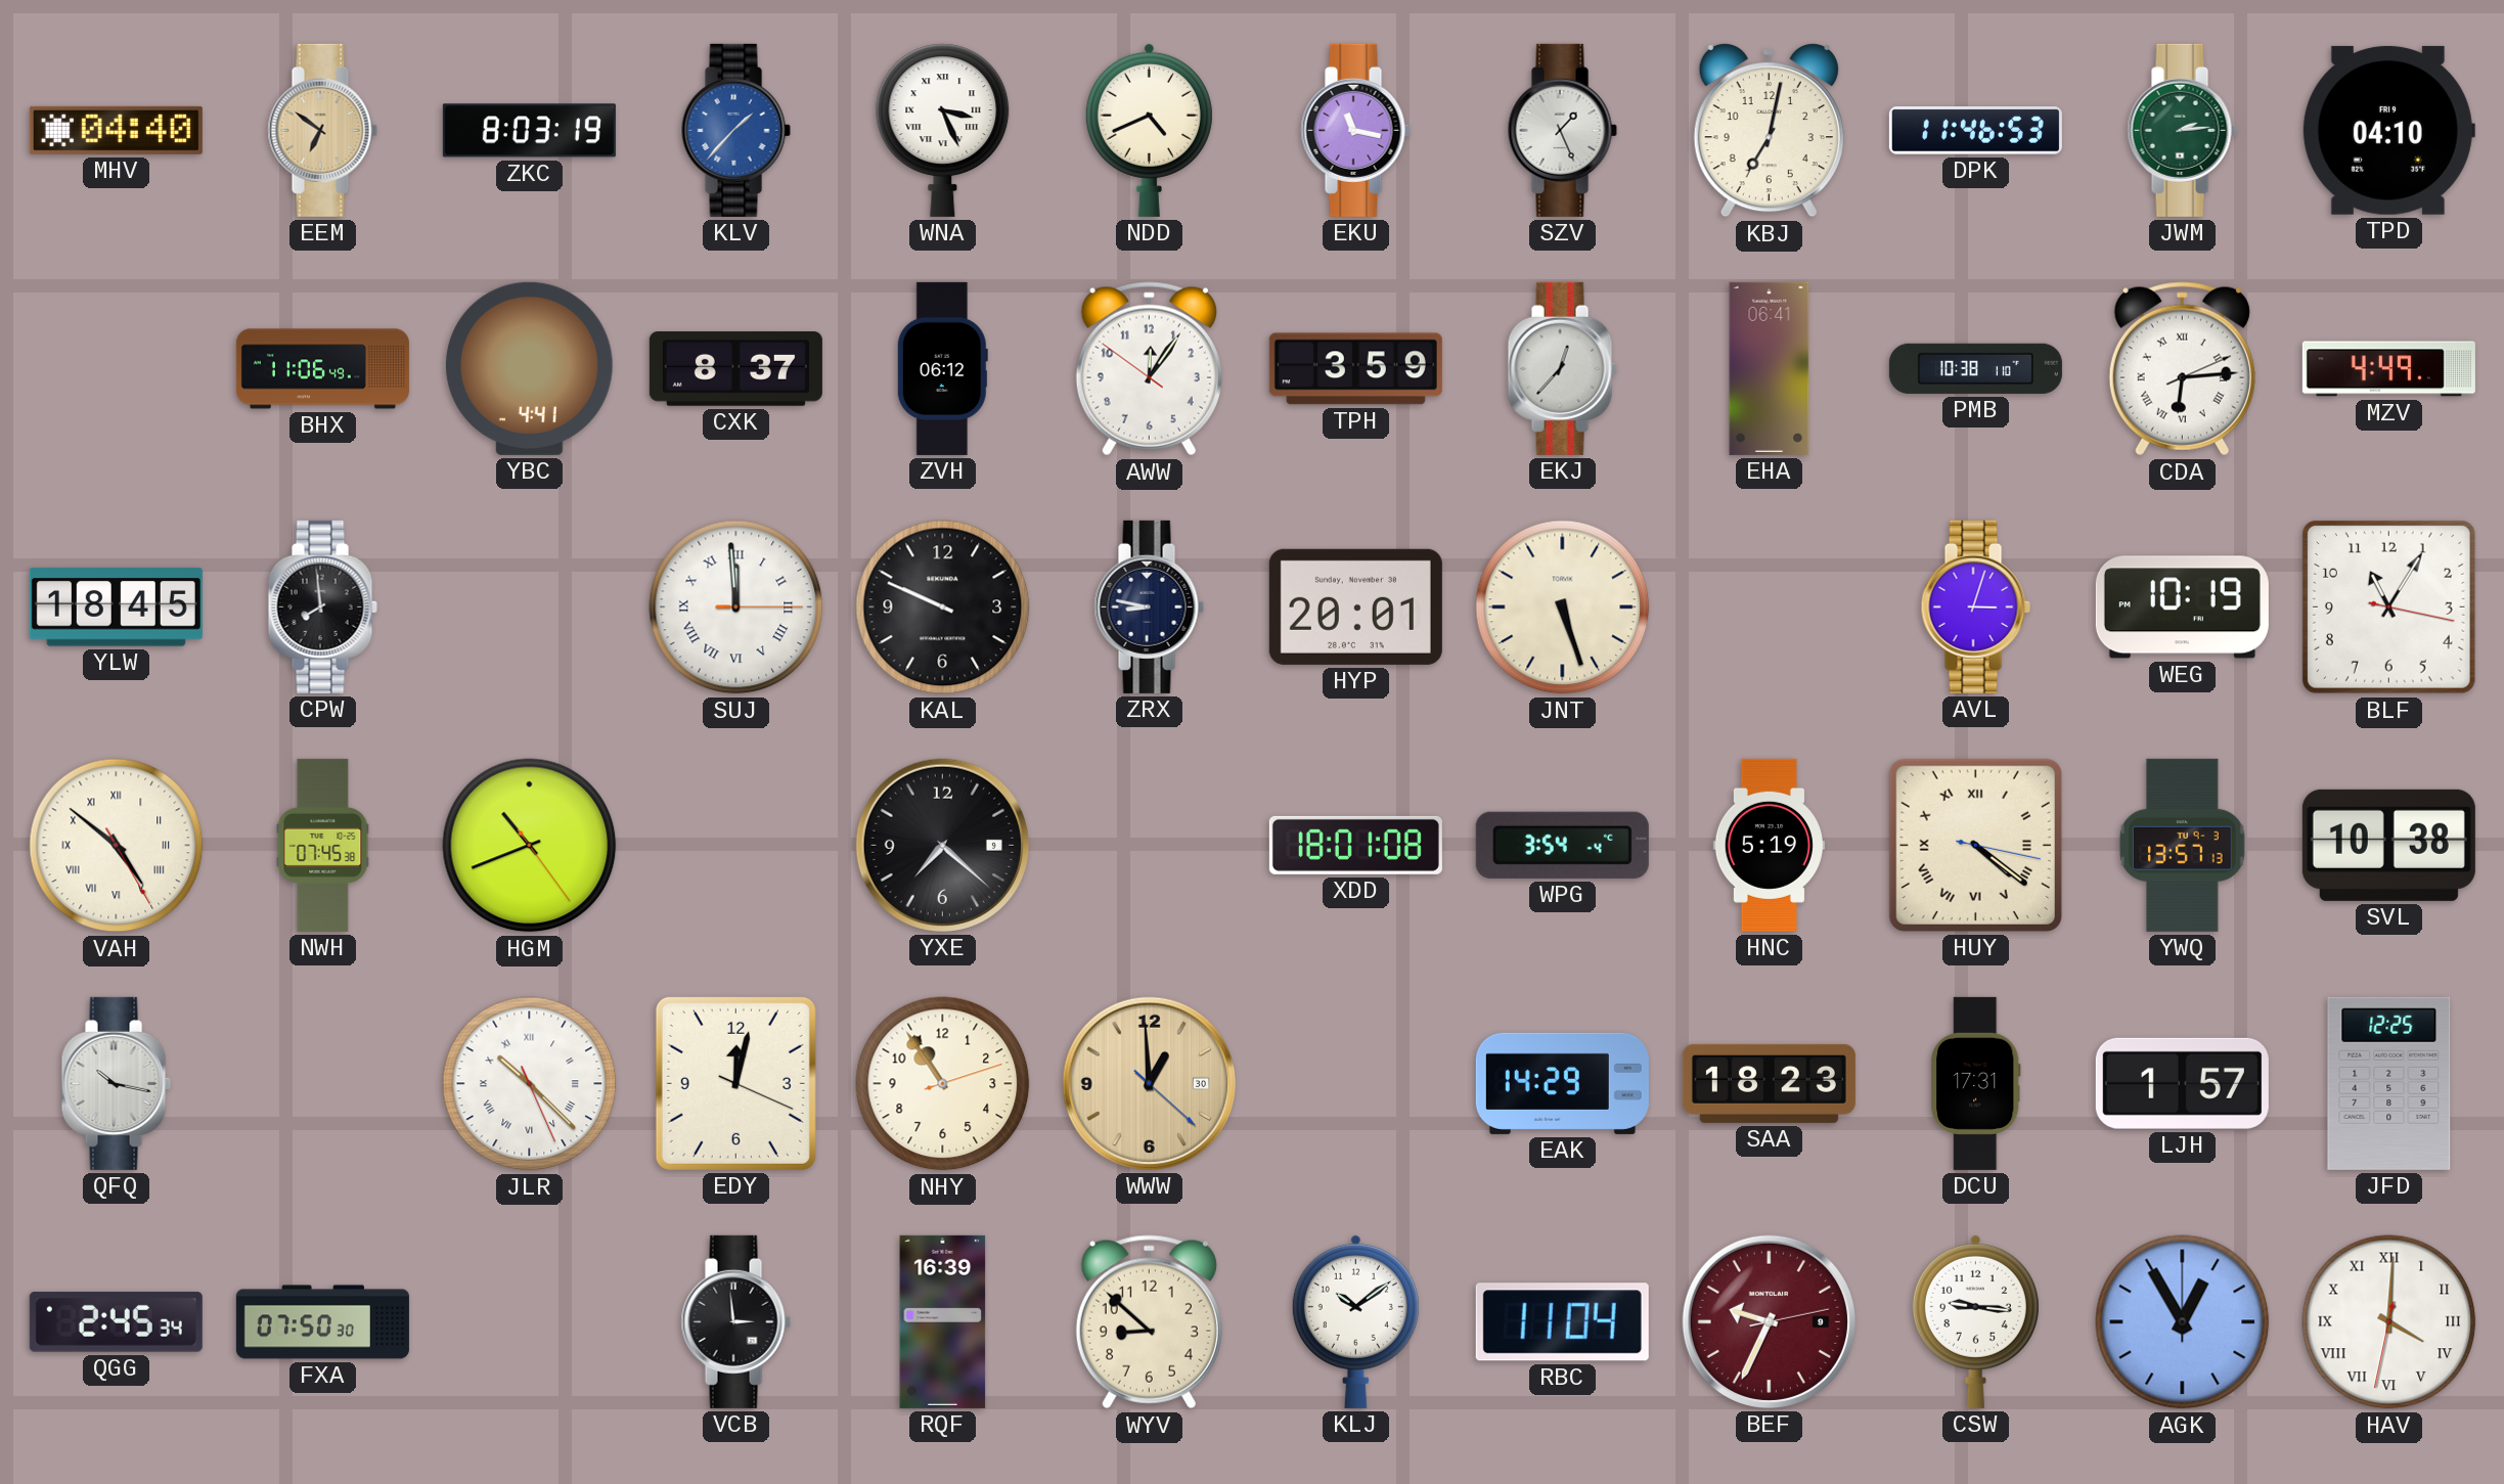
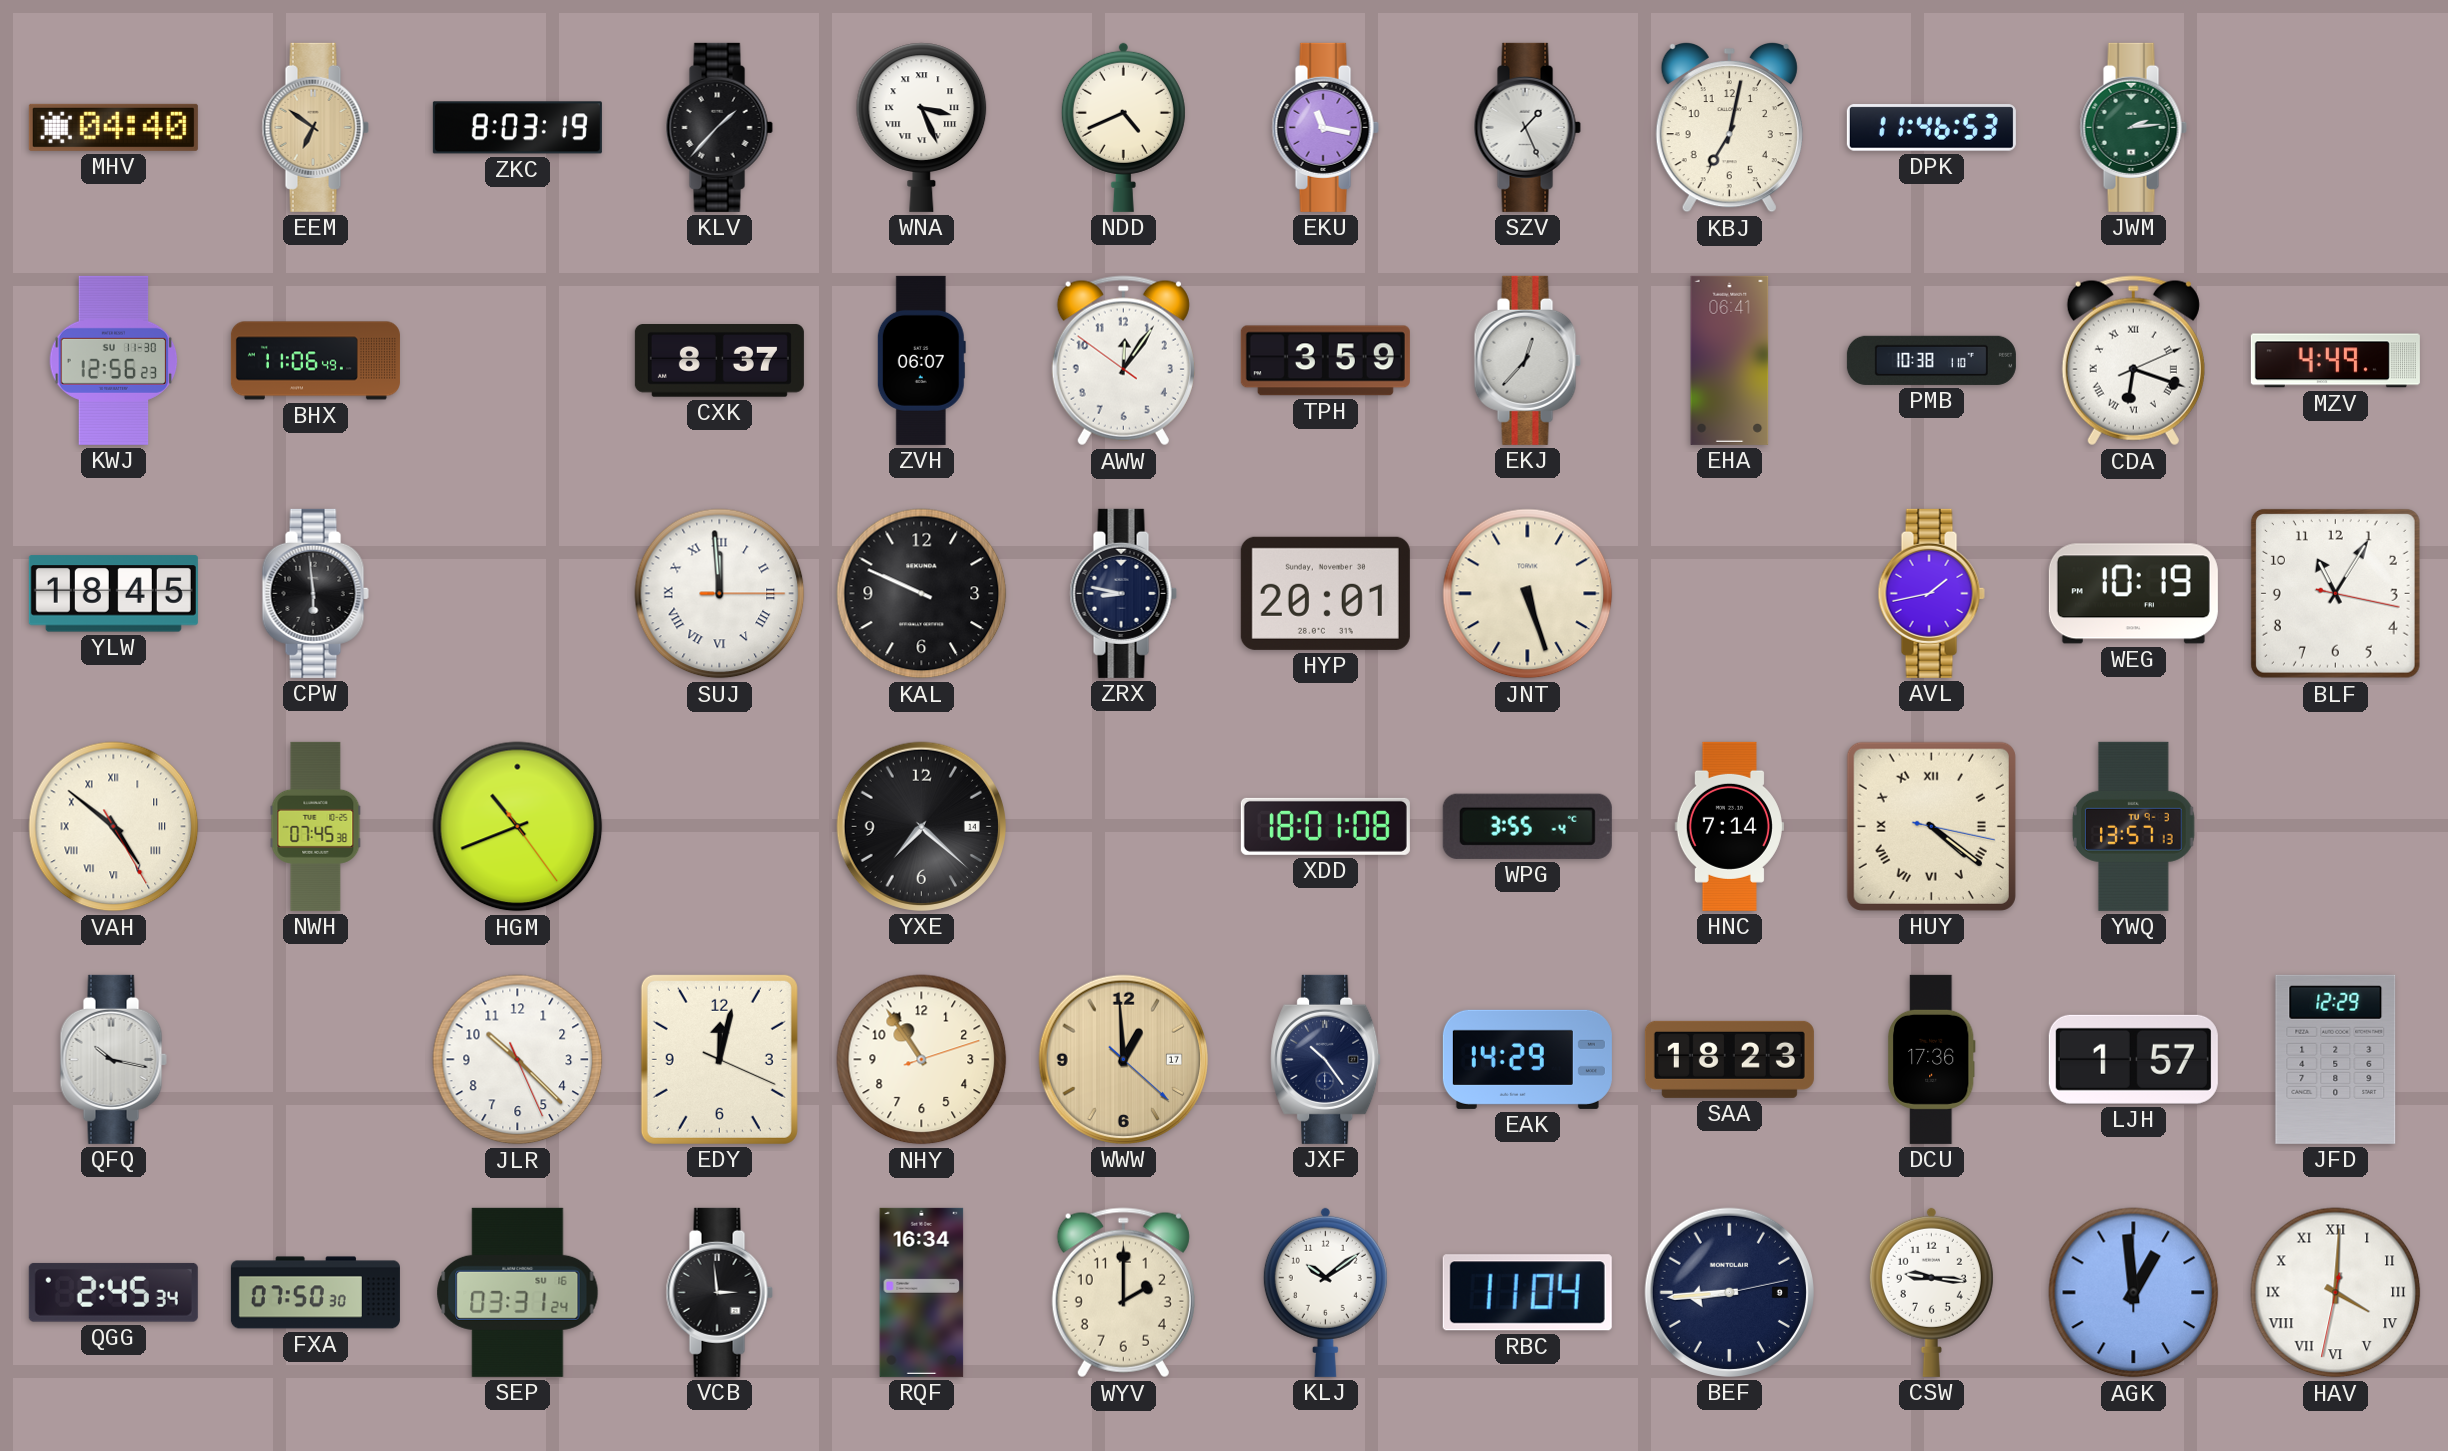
KLV dial: blue -> black
TPD: 04:10 -> none
KWJ: none -> 12:56
YBC: 4:41 -> none
ZVH: 06:12 -> 06:07
CDA: 6:14 -> 6:18
CPW: 7:59 -> 5:59
AVL: 3:03 -> 1:43
YXE date: 9 -> 14
WPG: 3:54 -> 3:55
HNC: 5:19 -> 7:14
SVL: 10:38 -> none
JLR numerals: Roman -> Arabic
WWW date: 30 -> 17
JXF: none -> 10:24
DCU: 17:31 -> 17:36
JFD: 12:25 -> 12:29
SEP: none -> 03:31
RQF: 16:39 -> 16:34
WYV: 8:52 -> 2:00
BEF: 9:34 -> 8:44
BEF dial: burgundy -> navy
AGK: 12:55 -> 12:59
